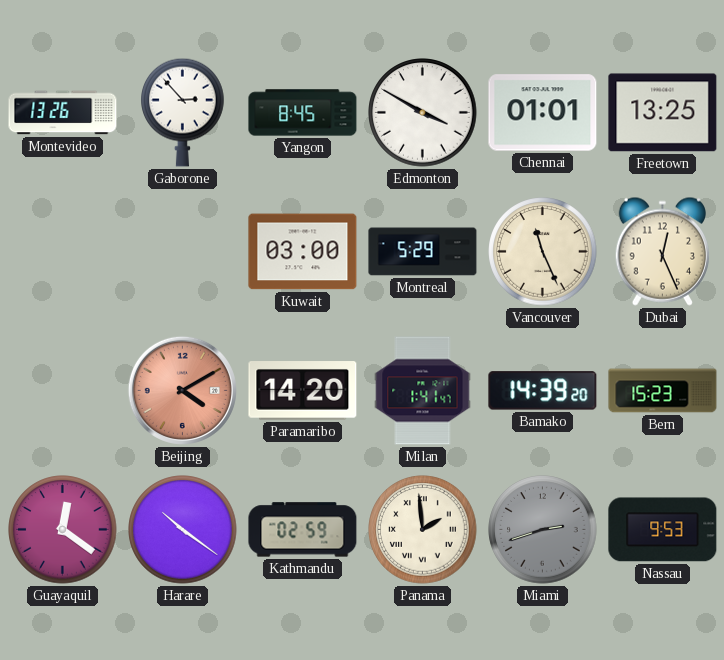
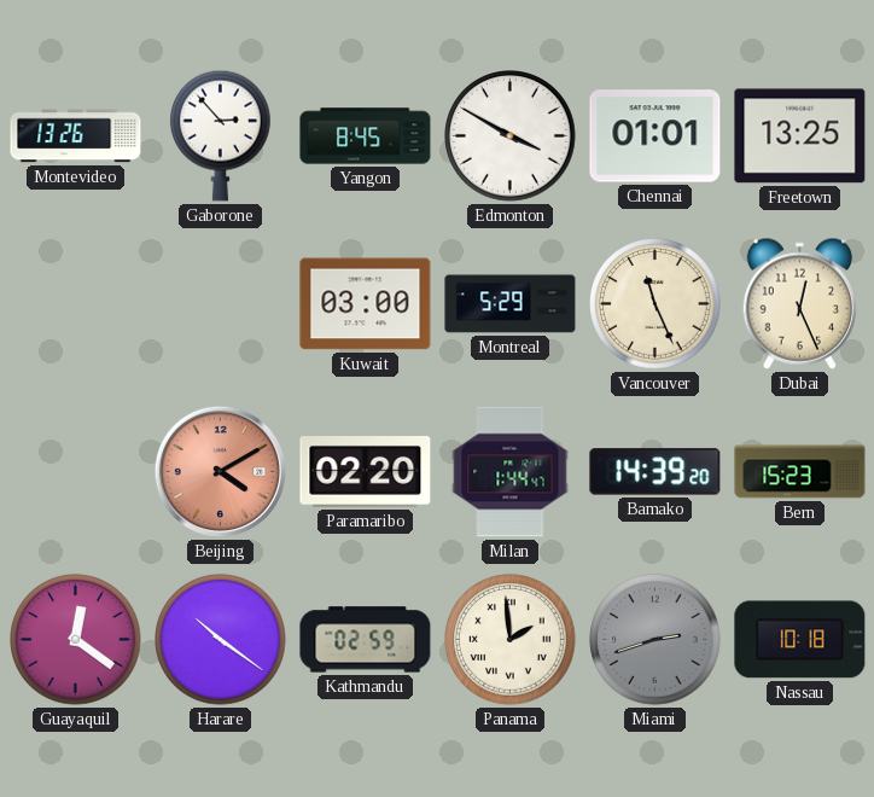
Paramaribo: 14:20 -> 02:20
Milan: 1:41 -> 1:44
Nassau: 9:53 -> 10:18
